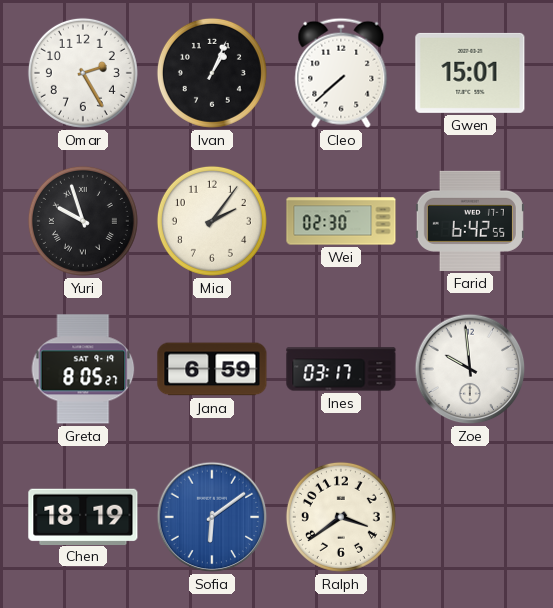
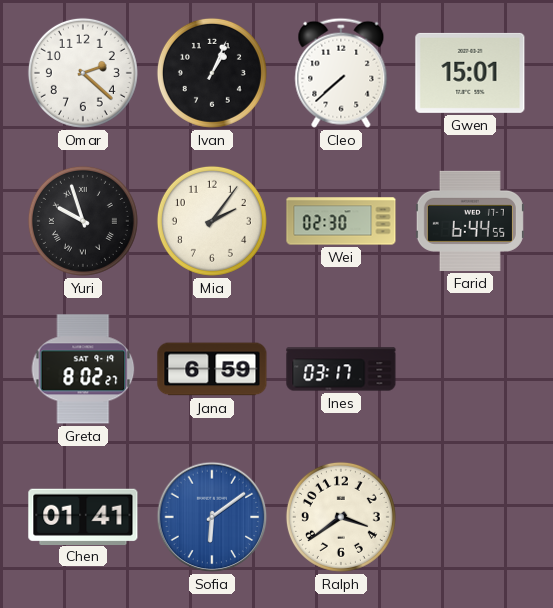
Omar: 2:25 -> 2:22
Farid: 6:42 -> 6:44
Greta: 8:05 -> 8:02
Zoe: 9:59 -> none
Chen: 18:19 -> 01:41
